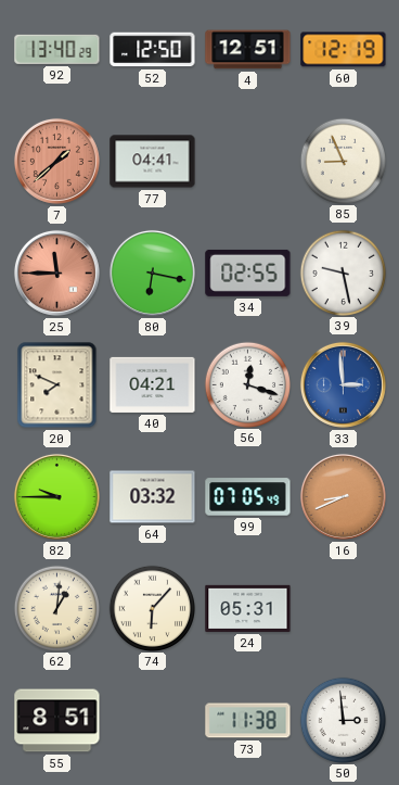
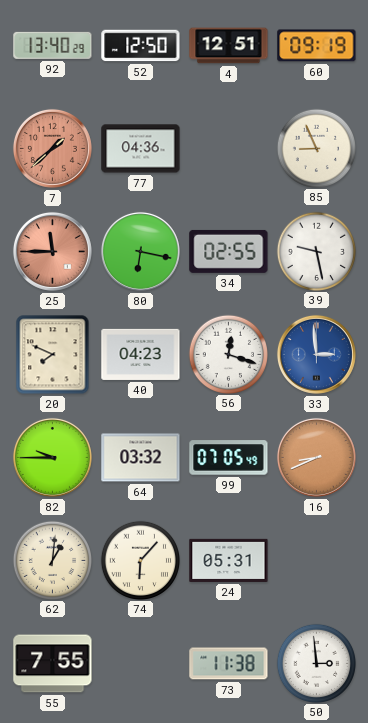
60: 12:19 -> 09:19
77: 04:41 -> 04:36
40: 04:21 -> 04:23
55: 8:51 -> 7:55
